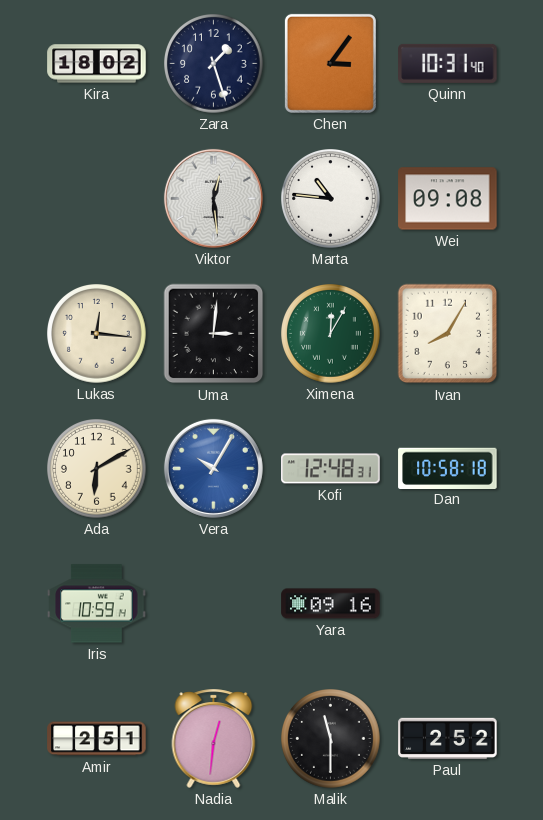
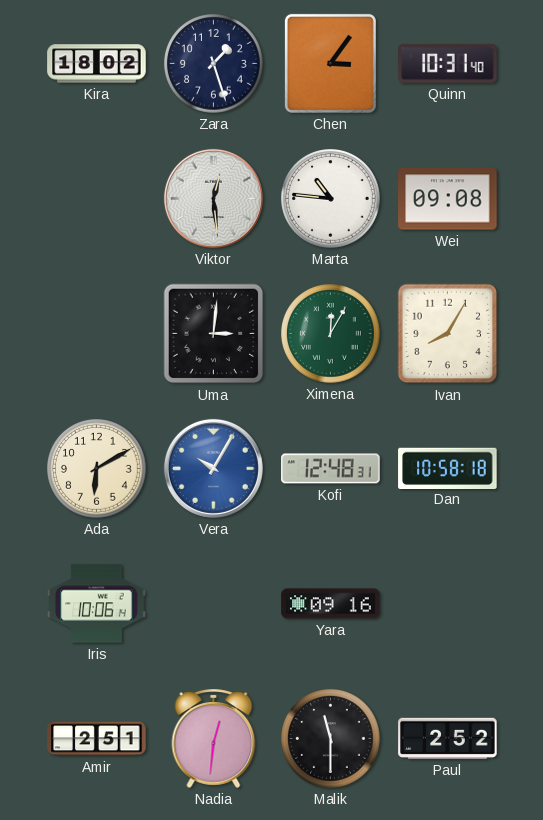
Lukas: 12:16 -> none
Iris: 10:59 -> 10:06
